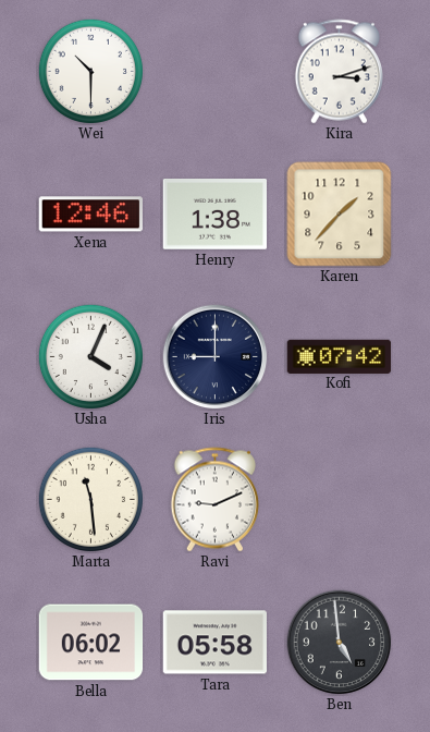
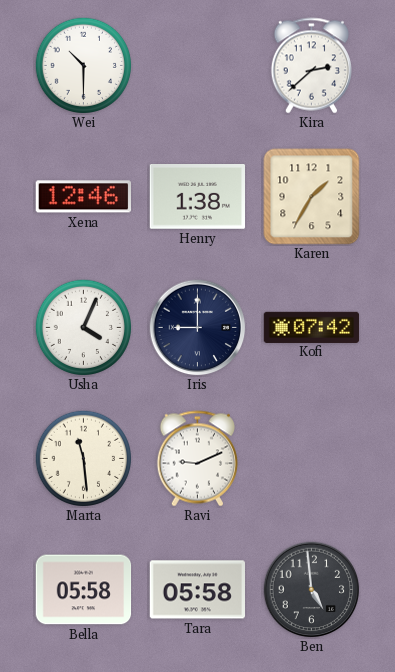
Kira: 3:12 -> 2:38
Karen: 1:37 -> 1:35
Bella: 06:02 -> 05:58
